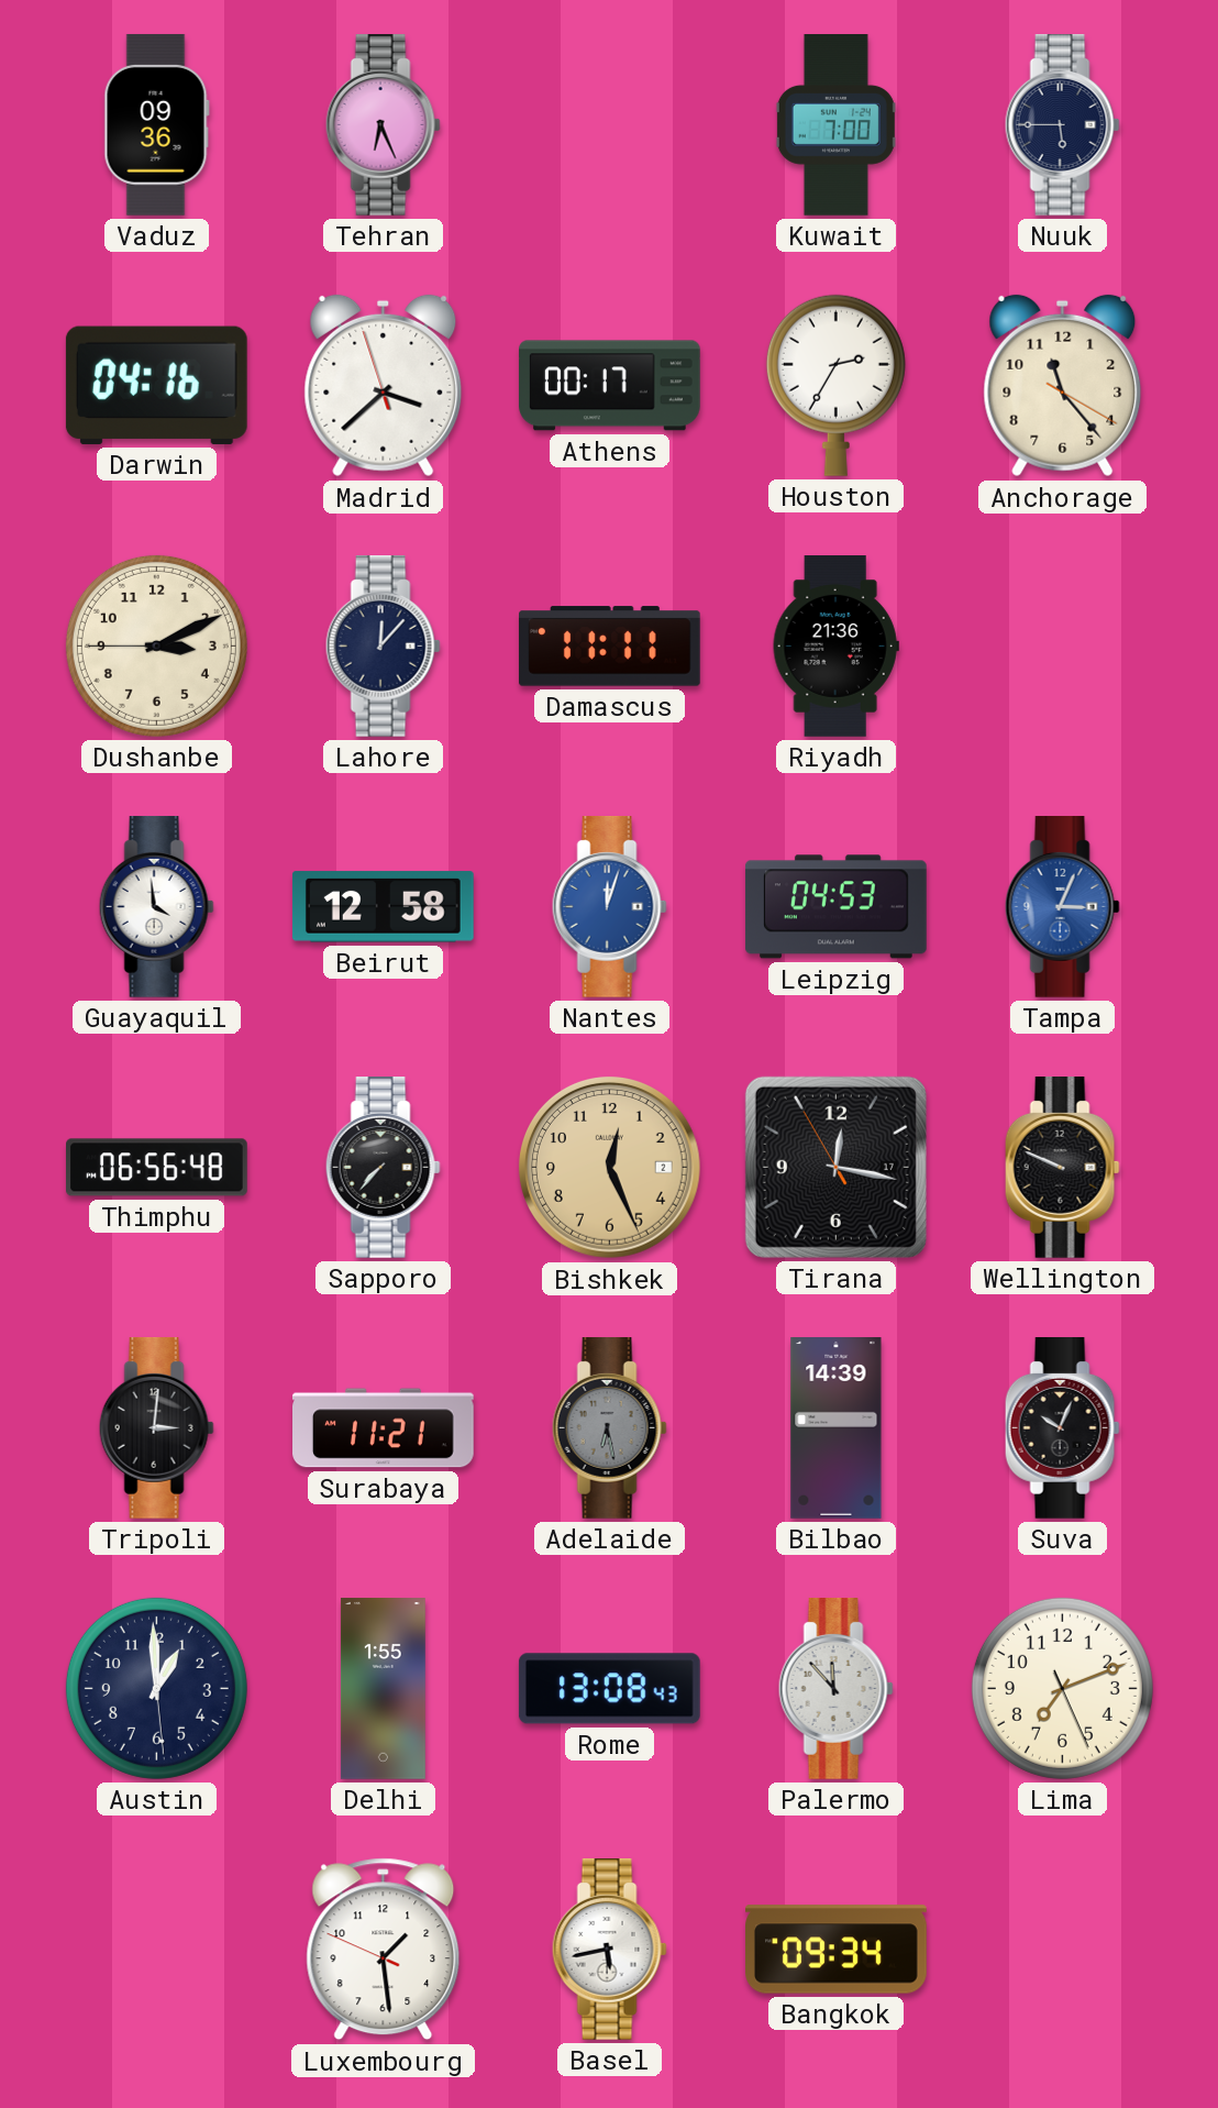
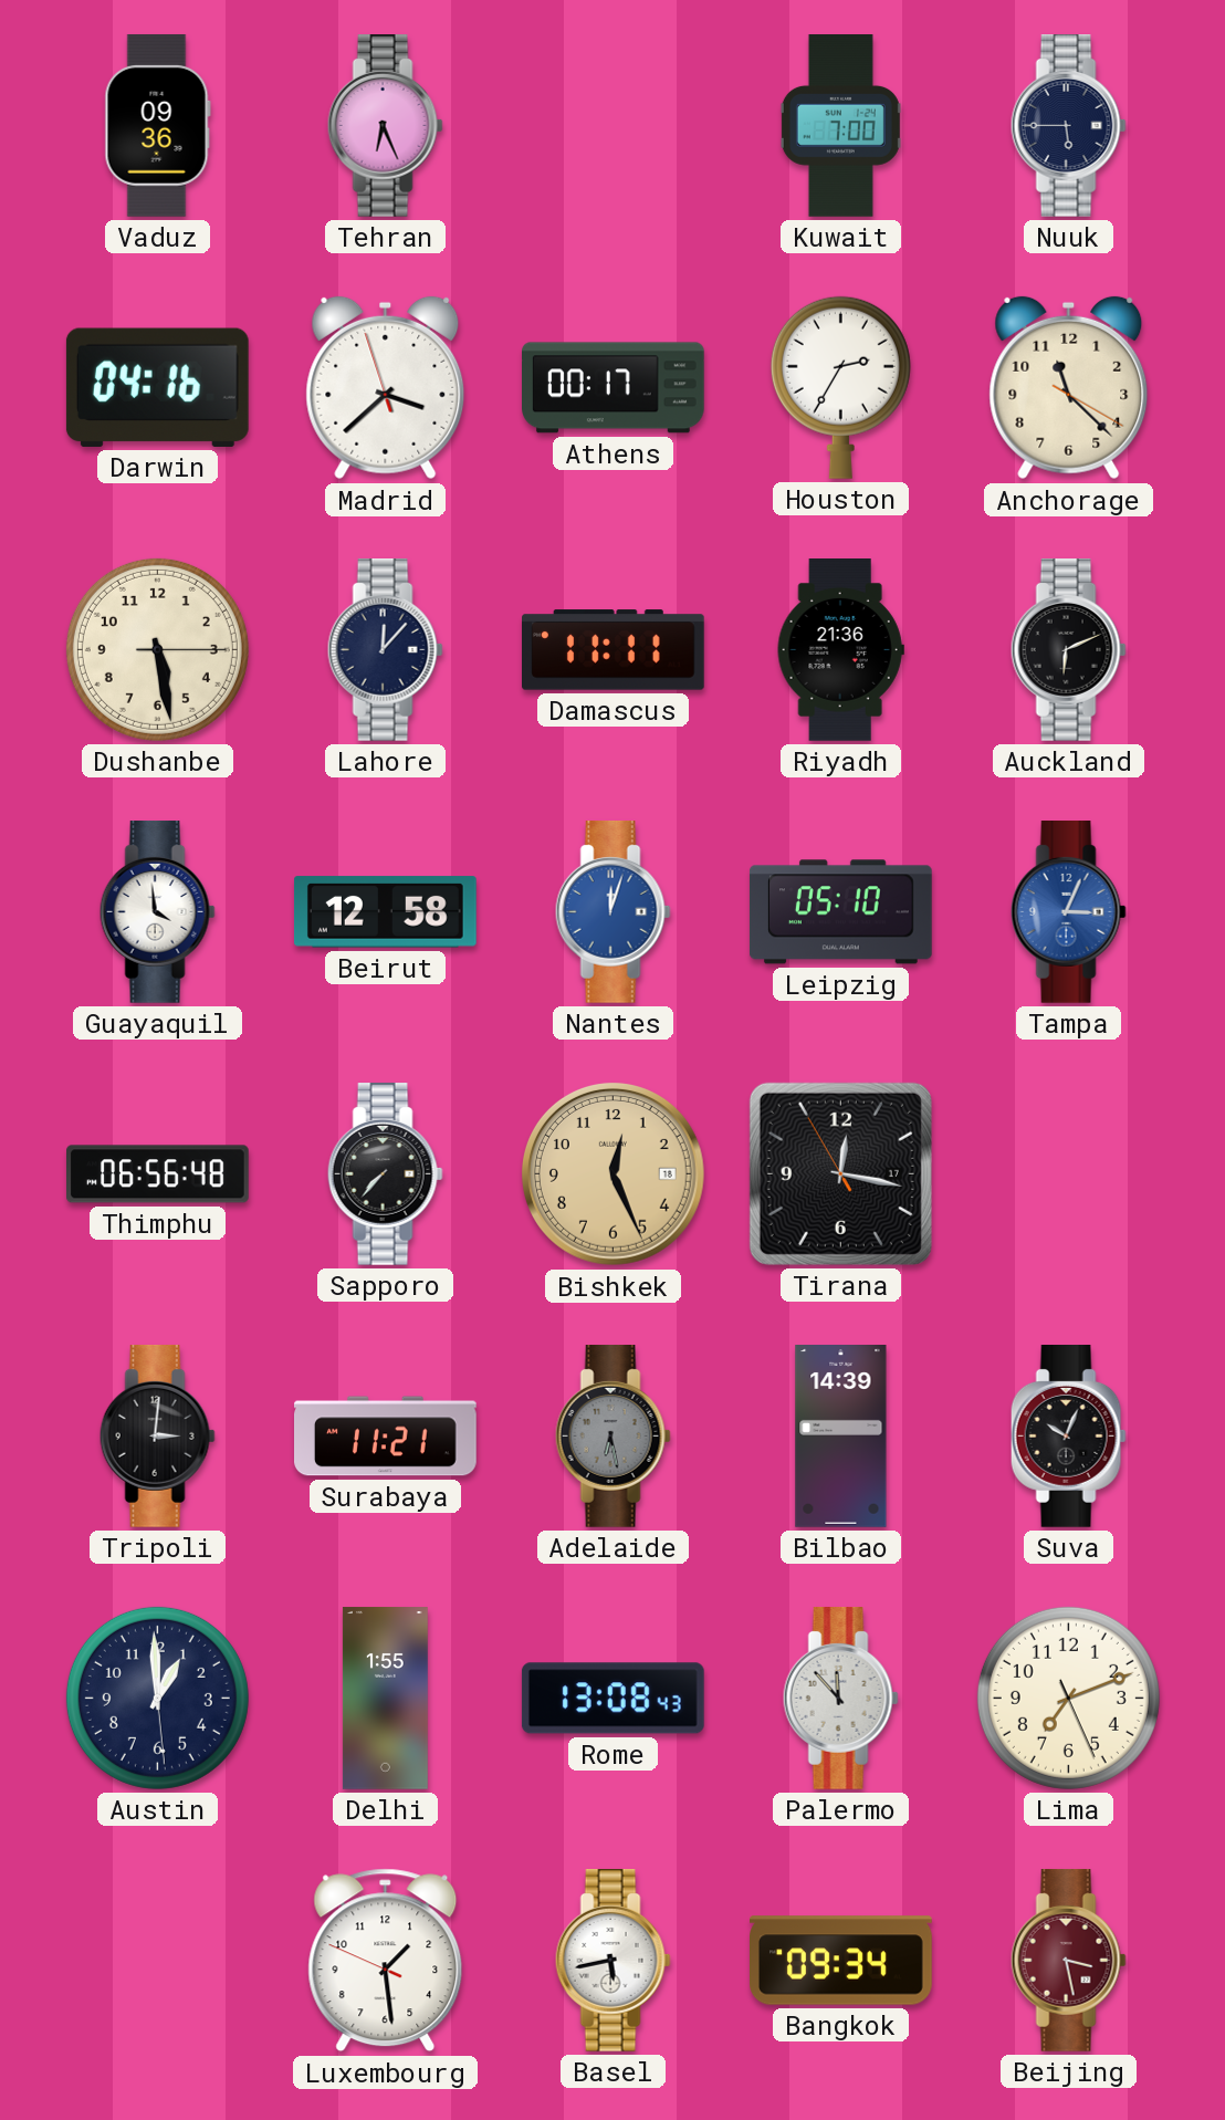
Anchorage: 11:23 -> 11:22
Dushanbe: 3:10 -> 5:28
Auckland: none -> 6:11
Leipzig: 04:53 -> 05:10
Bishkek date: 2 -> 18
Wellington: 9:49 -> none
Beijing: none -> 3:28
